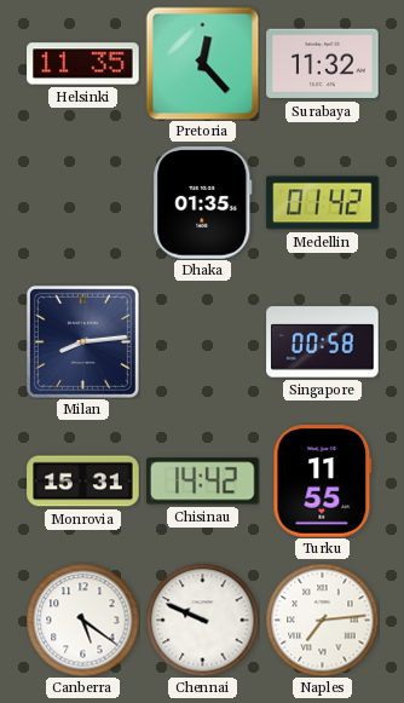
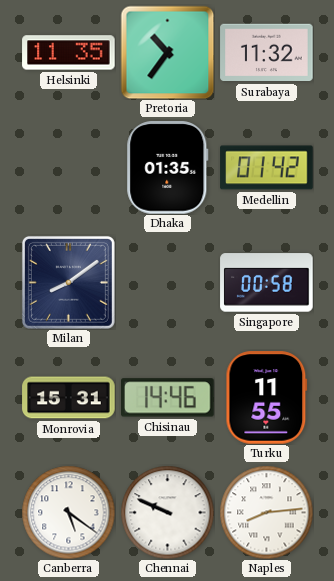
Pretoria: 12:23 -> 10:36
Milan: 8:14 -> 8:09
Chisinau: 14:42 -> 14:46
Naples: 7:14 -> 8:14
